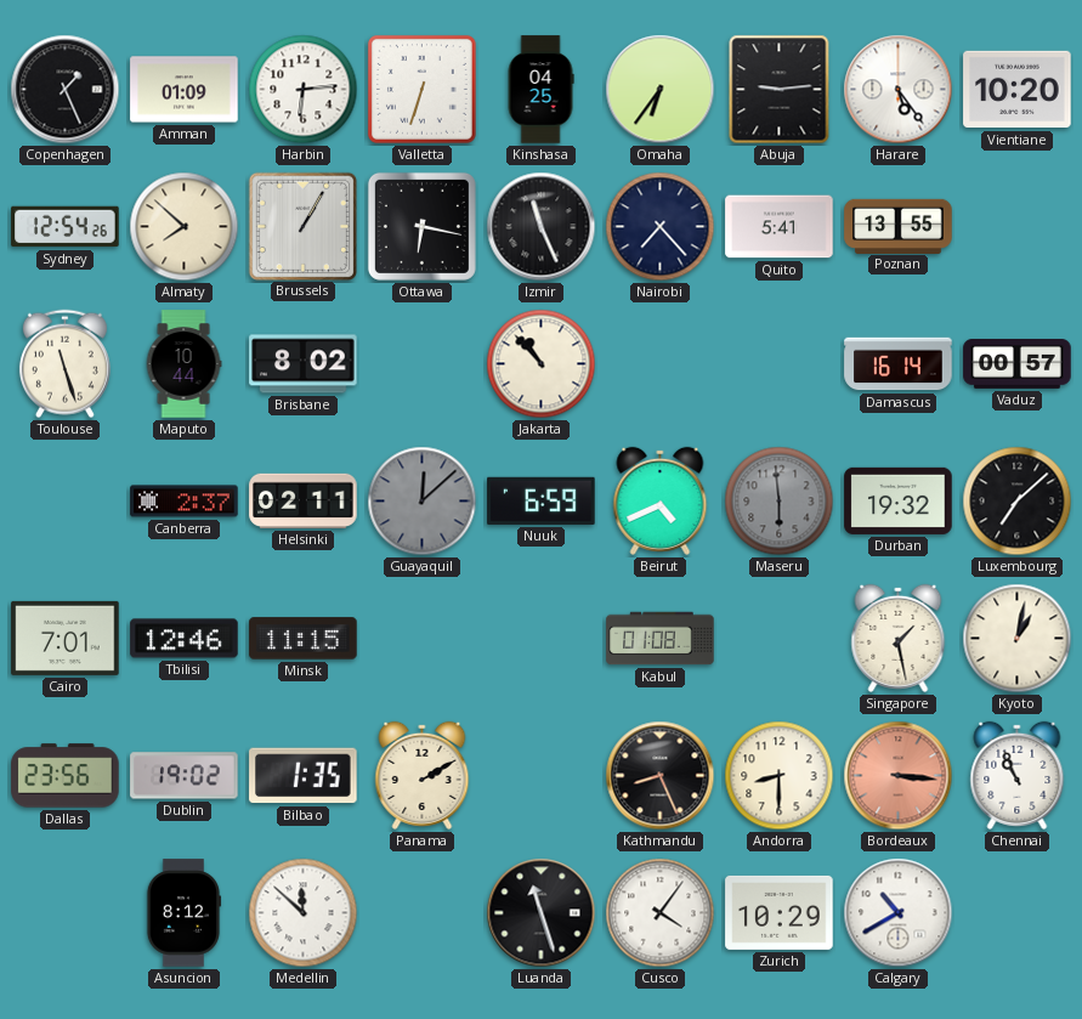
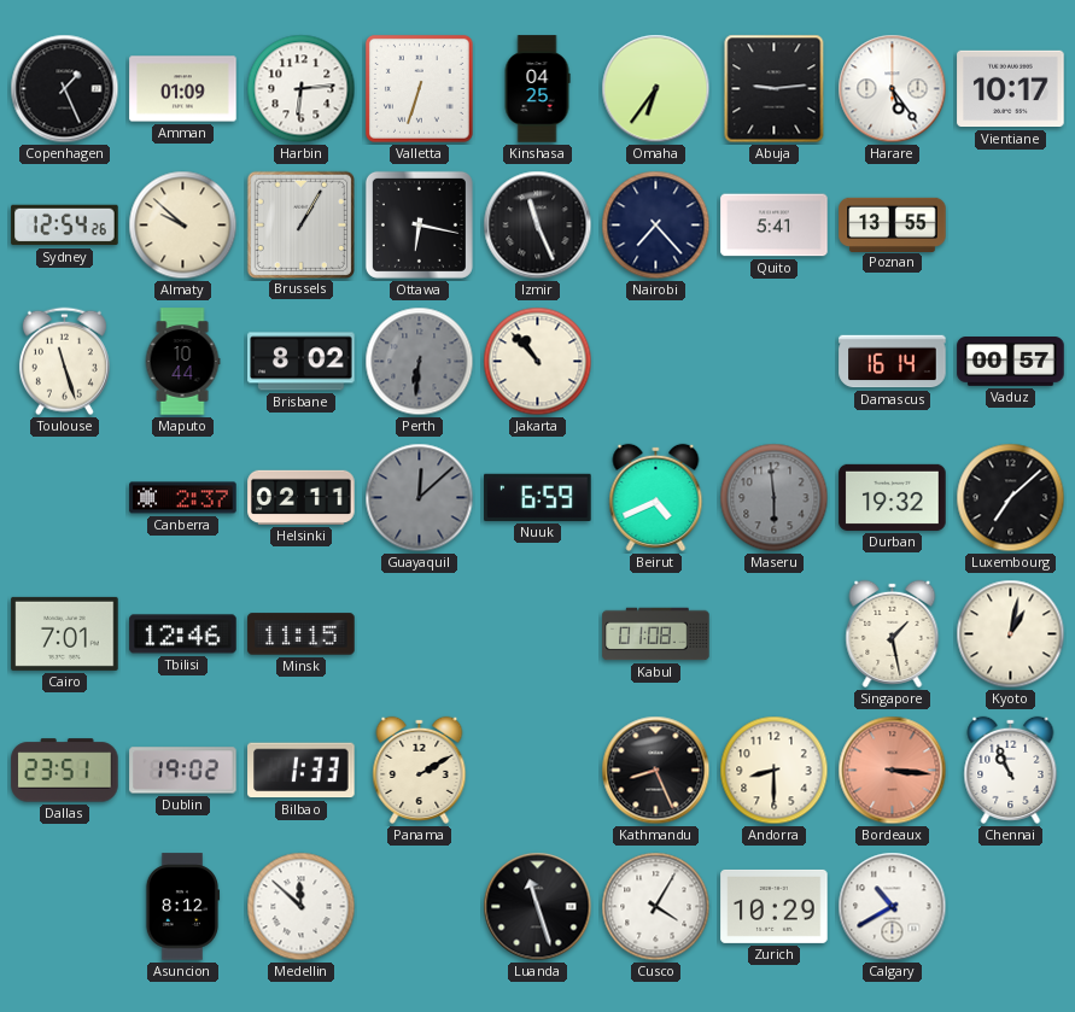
Vientiane: 10:20 -> 10:17
Almaty: 7:52 -> 9:52
Perth: none -> 6:31
Dallas: 23:56 -> 23:51
Bilbao: 1:35 -> 1:33
Cusco: 4:06 -> 4:05
